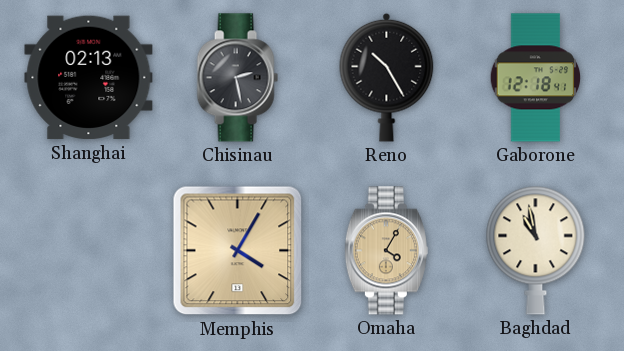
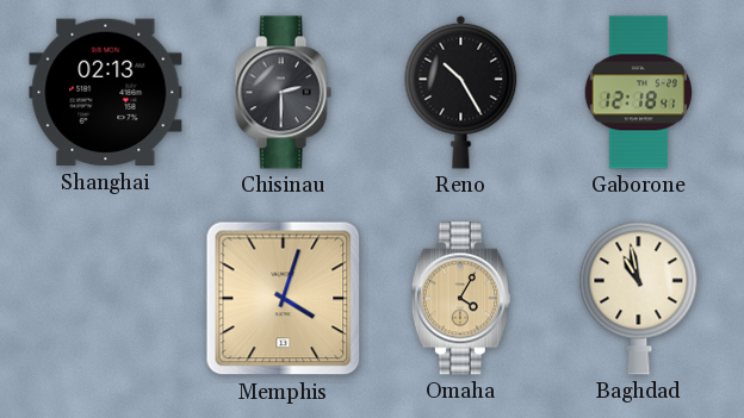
Chisinau: 2:28 -> 2:30
Memphis: 4:05 -> 4:03
